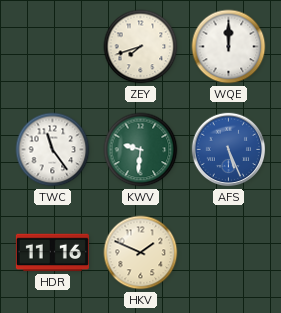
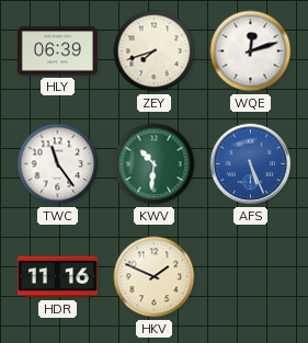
HLY: none -> 06:39
WQE: 12:00 -> 12:12
KWV: 9:31 -> 10:31
